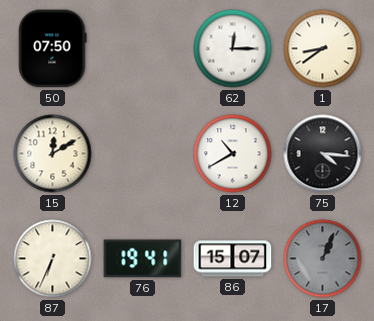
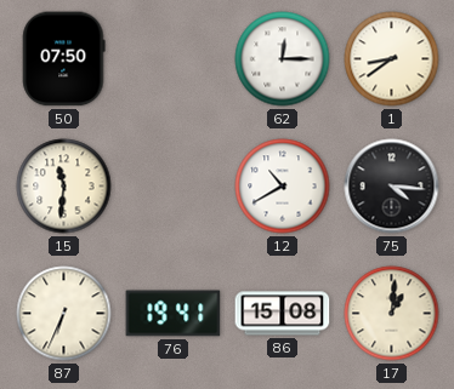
15: 12:10 -> 11:31
86: 15:07 -> 15:08
17: 1:04 -> 1:01
17 dial: grey -> cream
